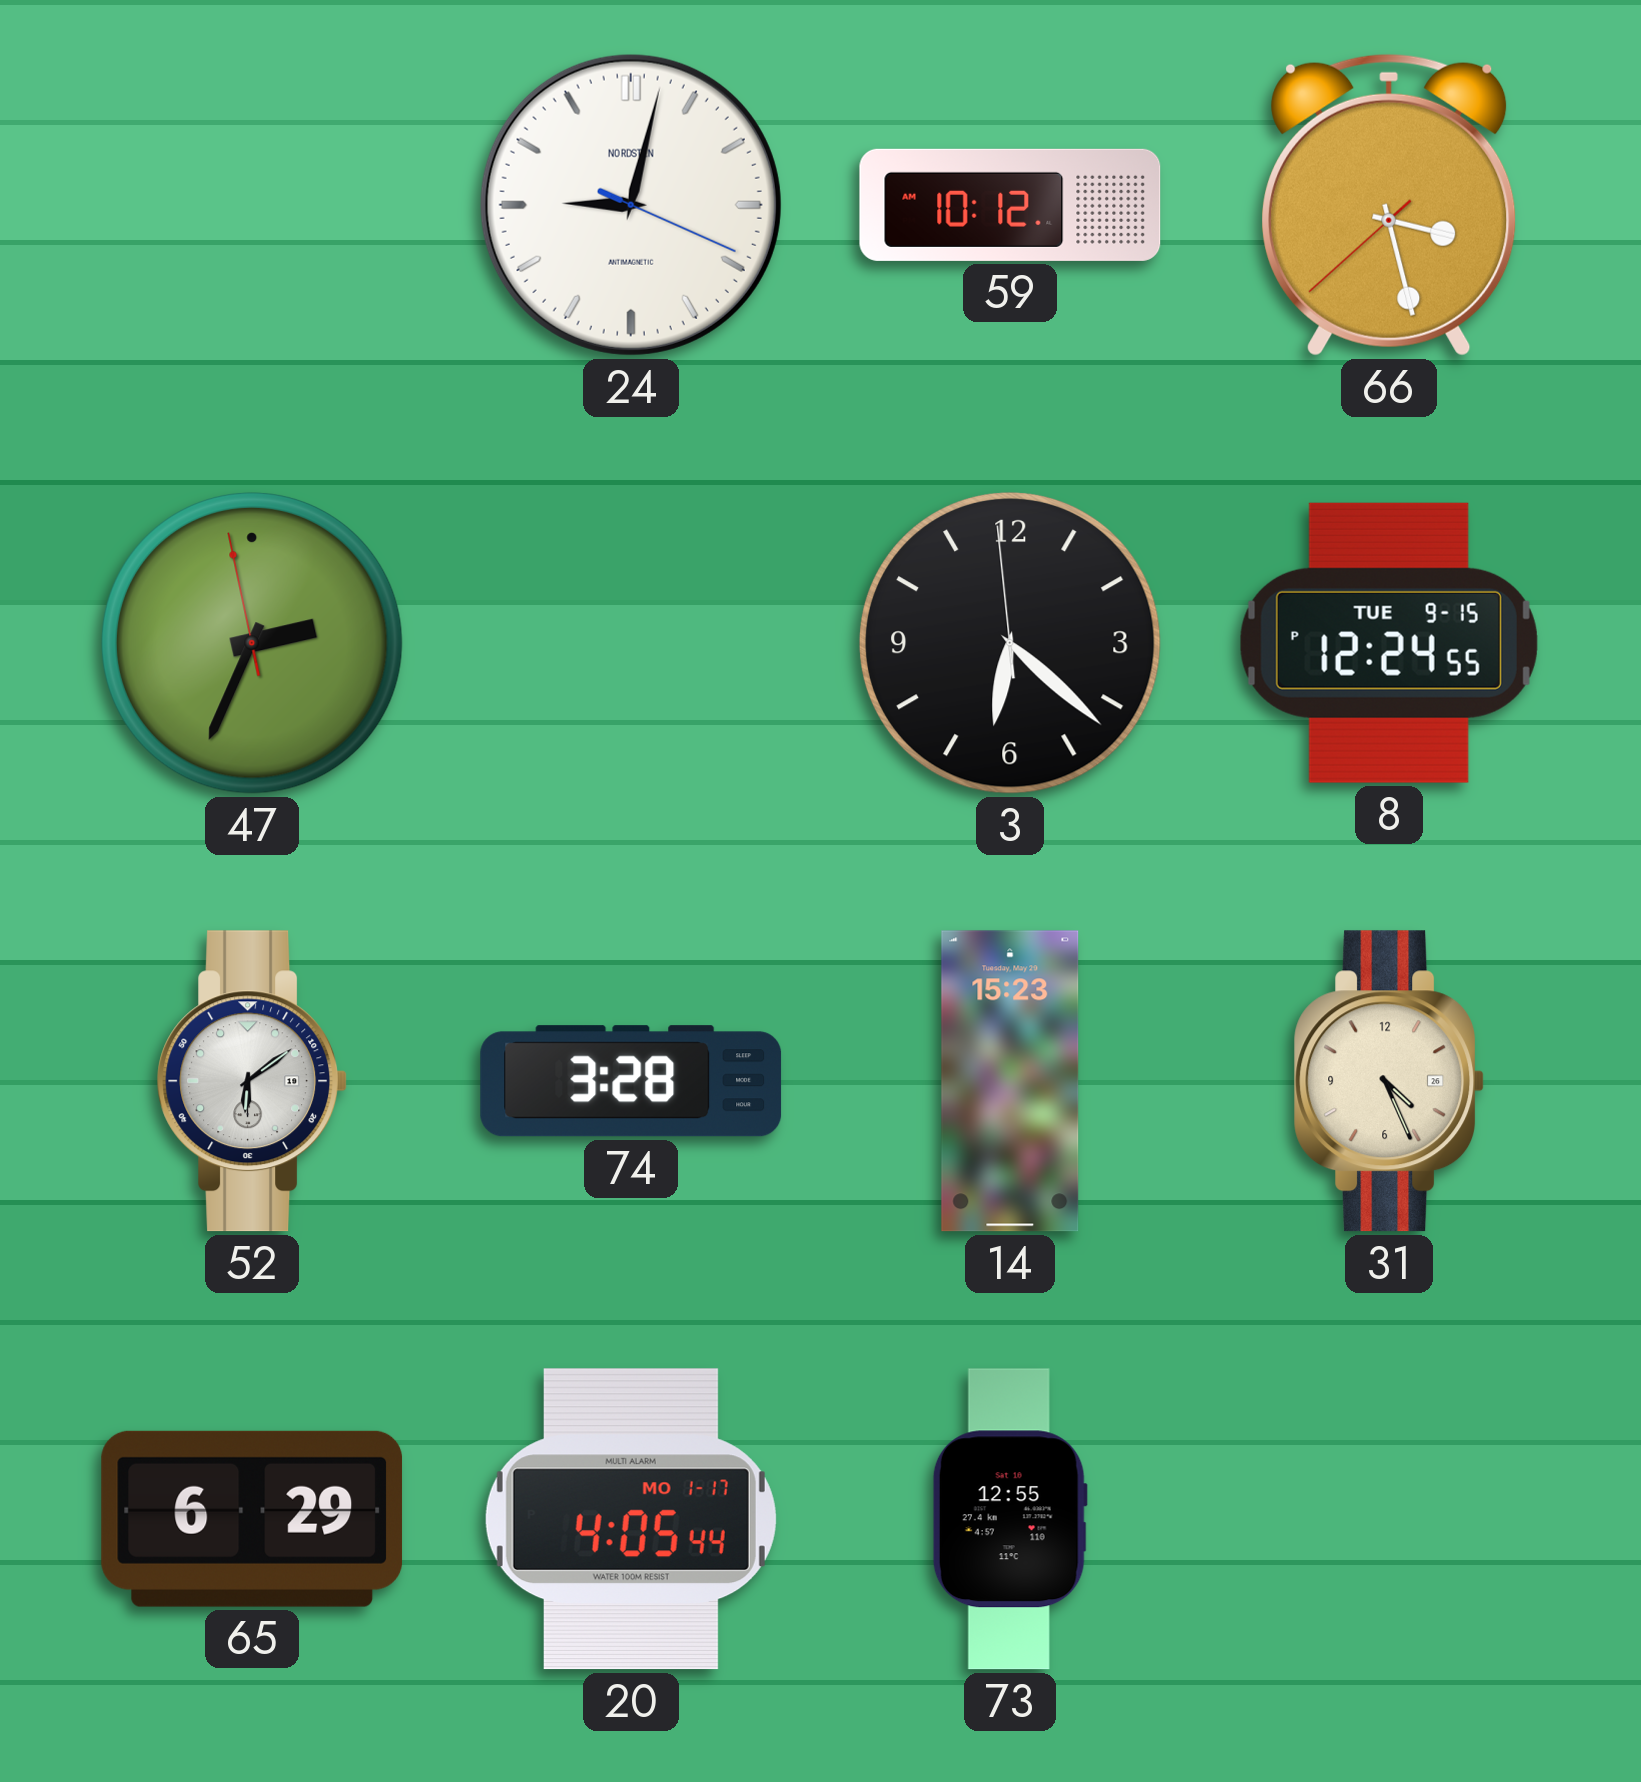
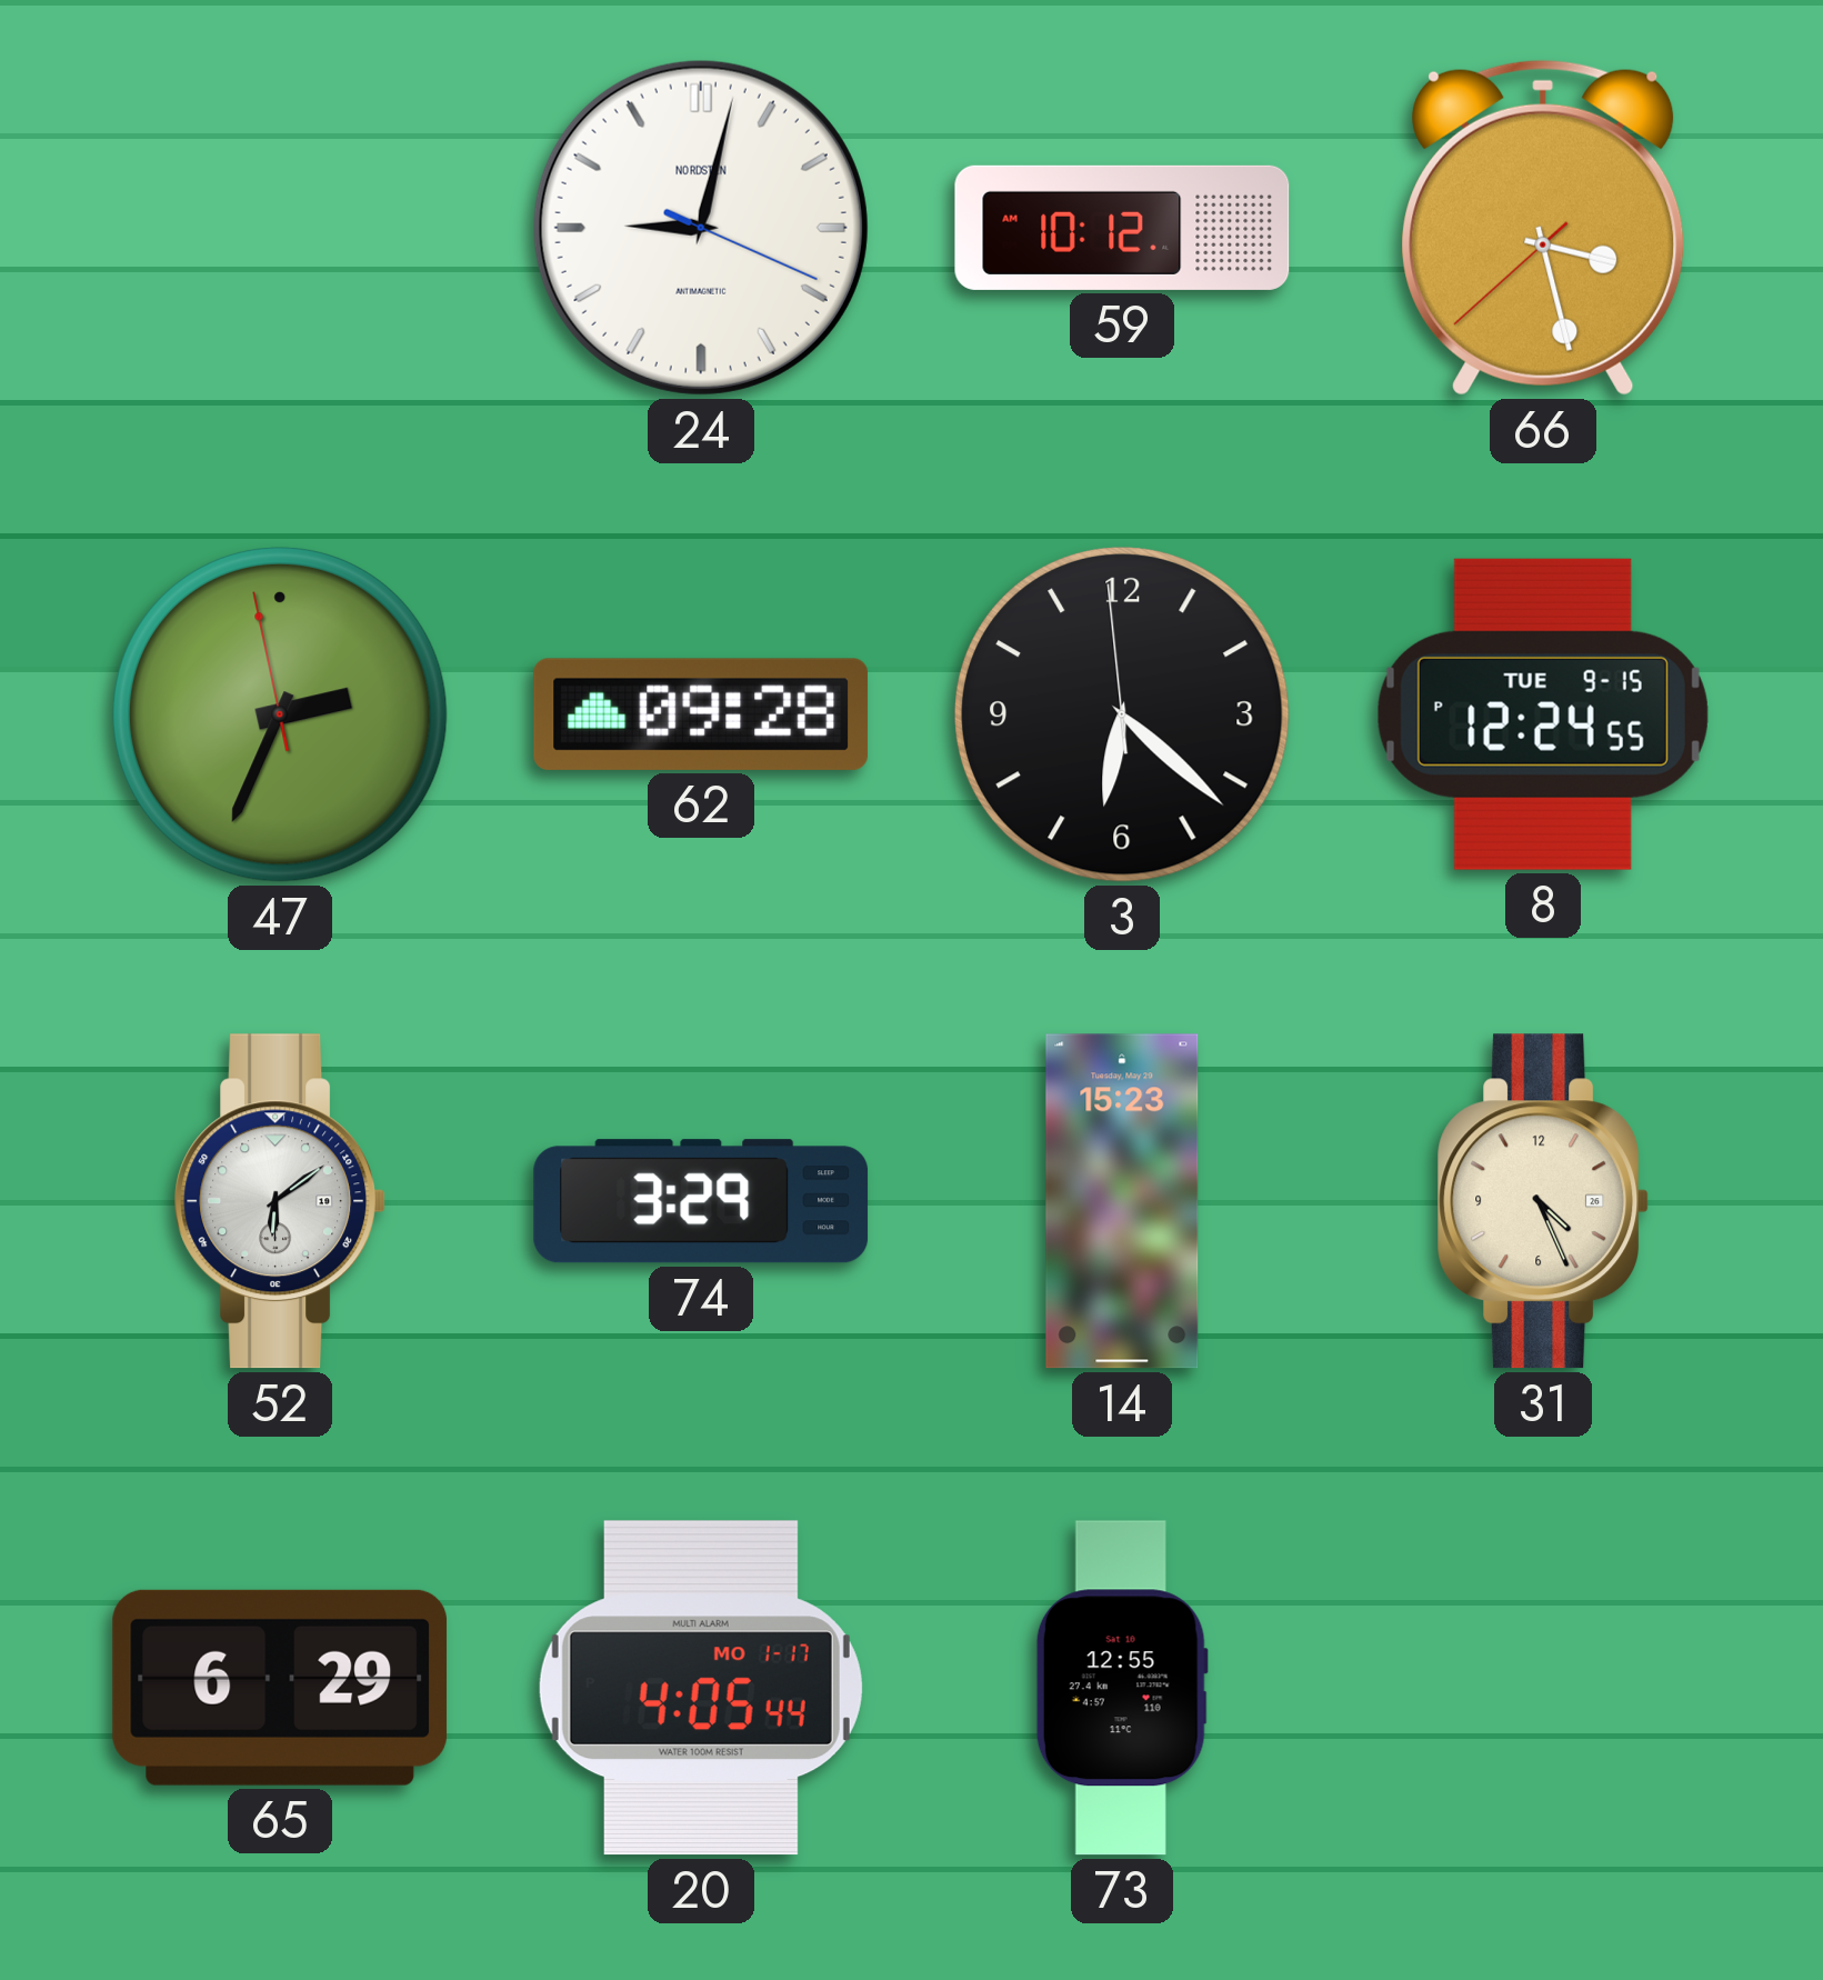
62: none -> 09:28
74: 3:28 -> 3:29
